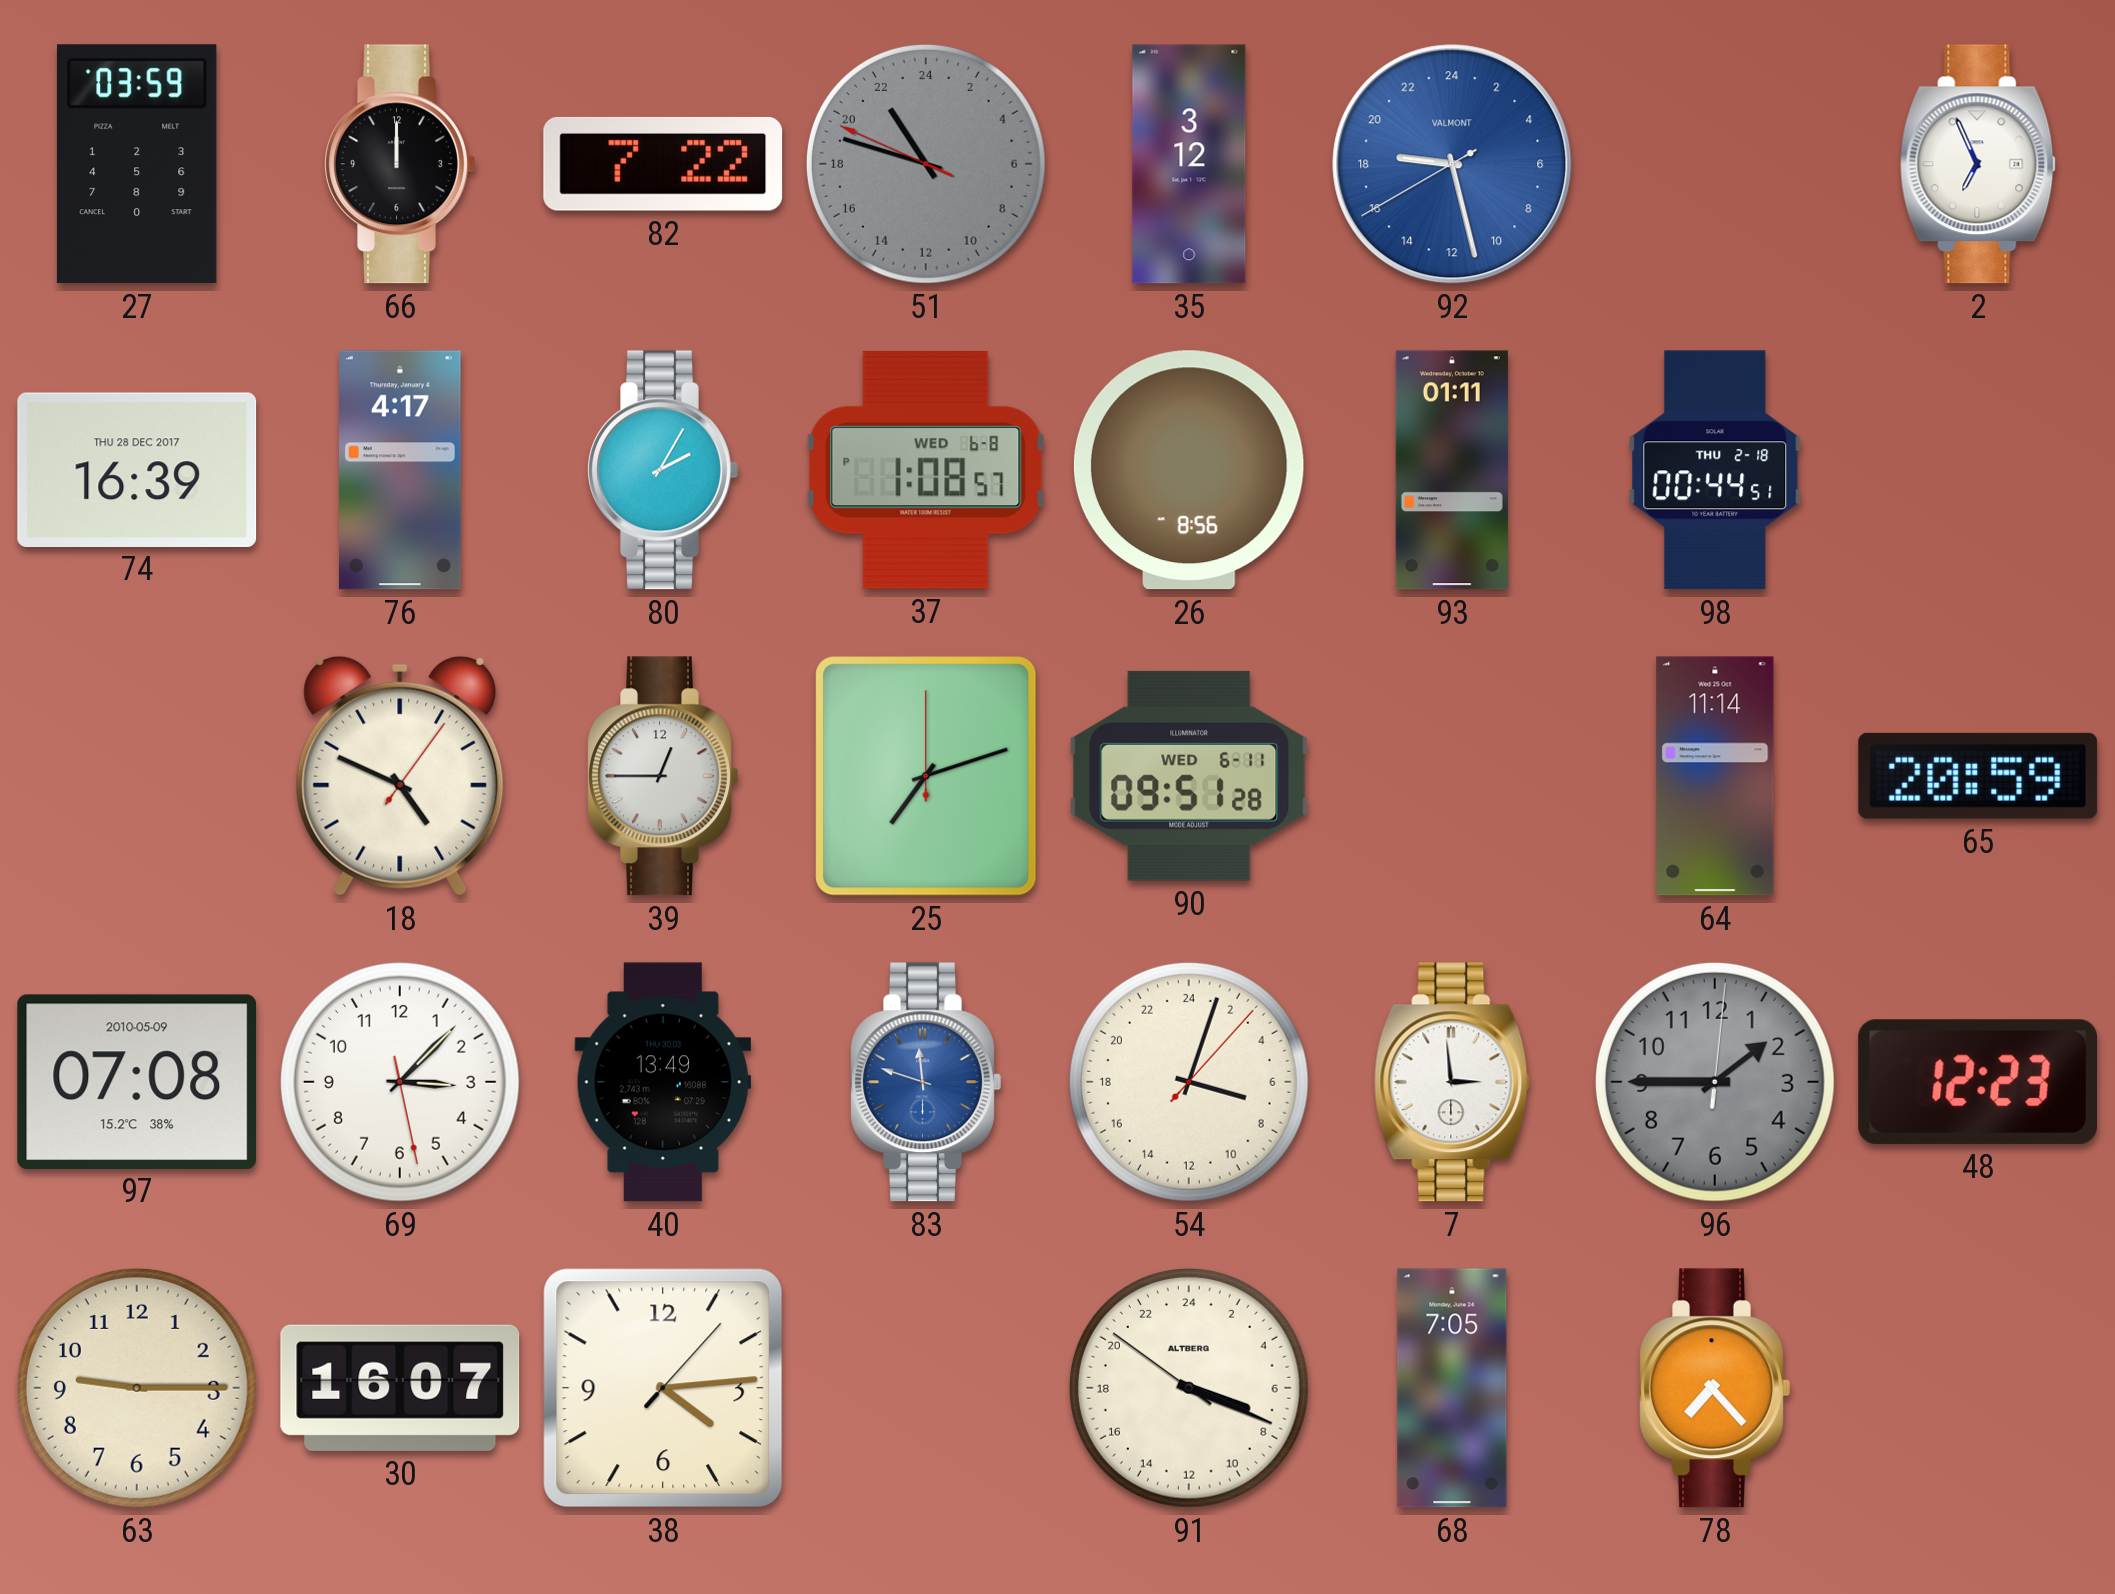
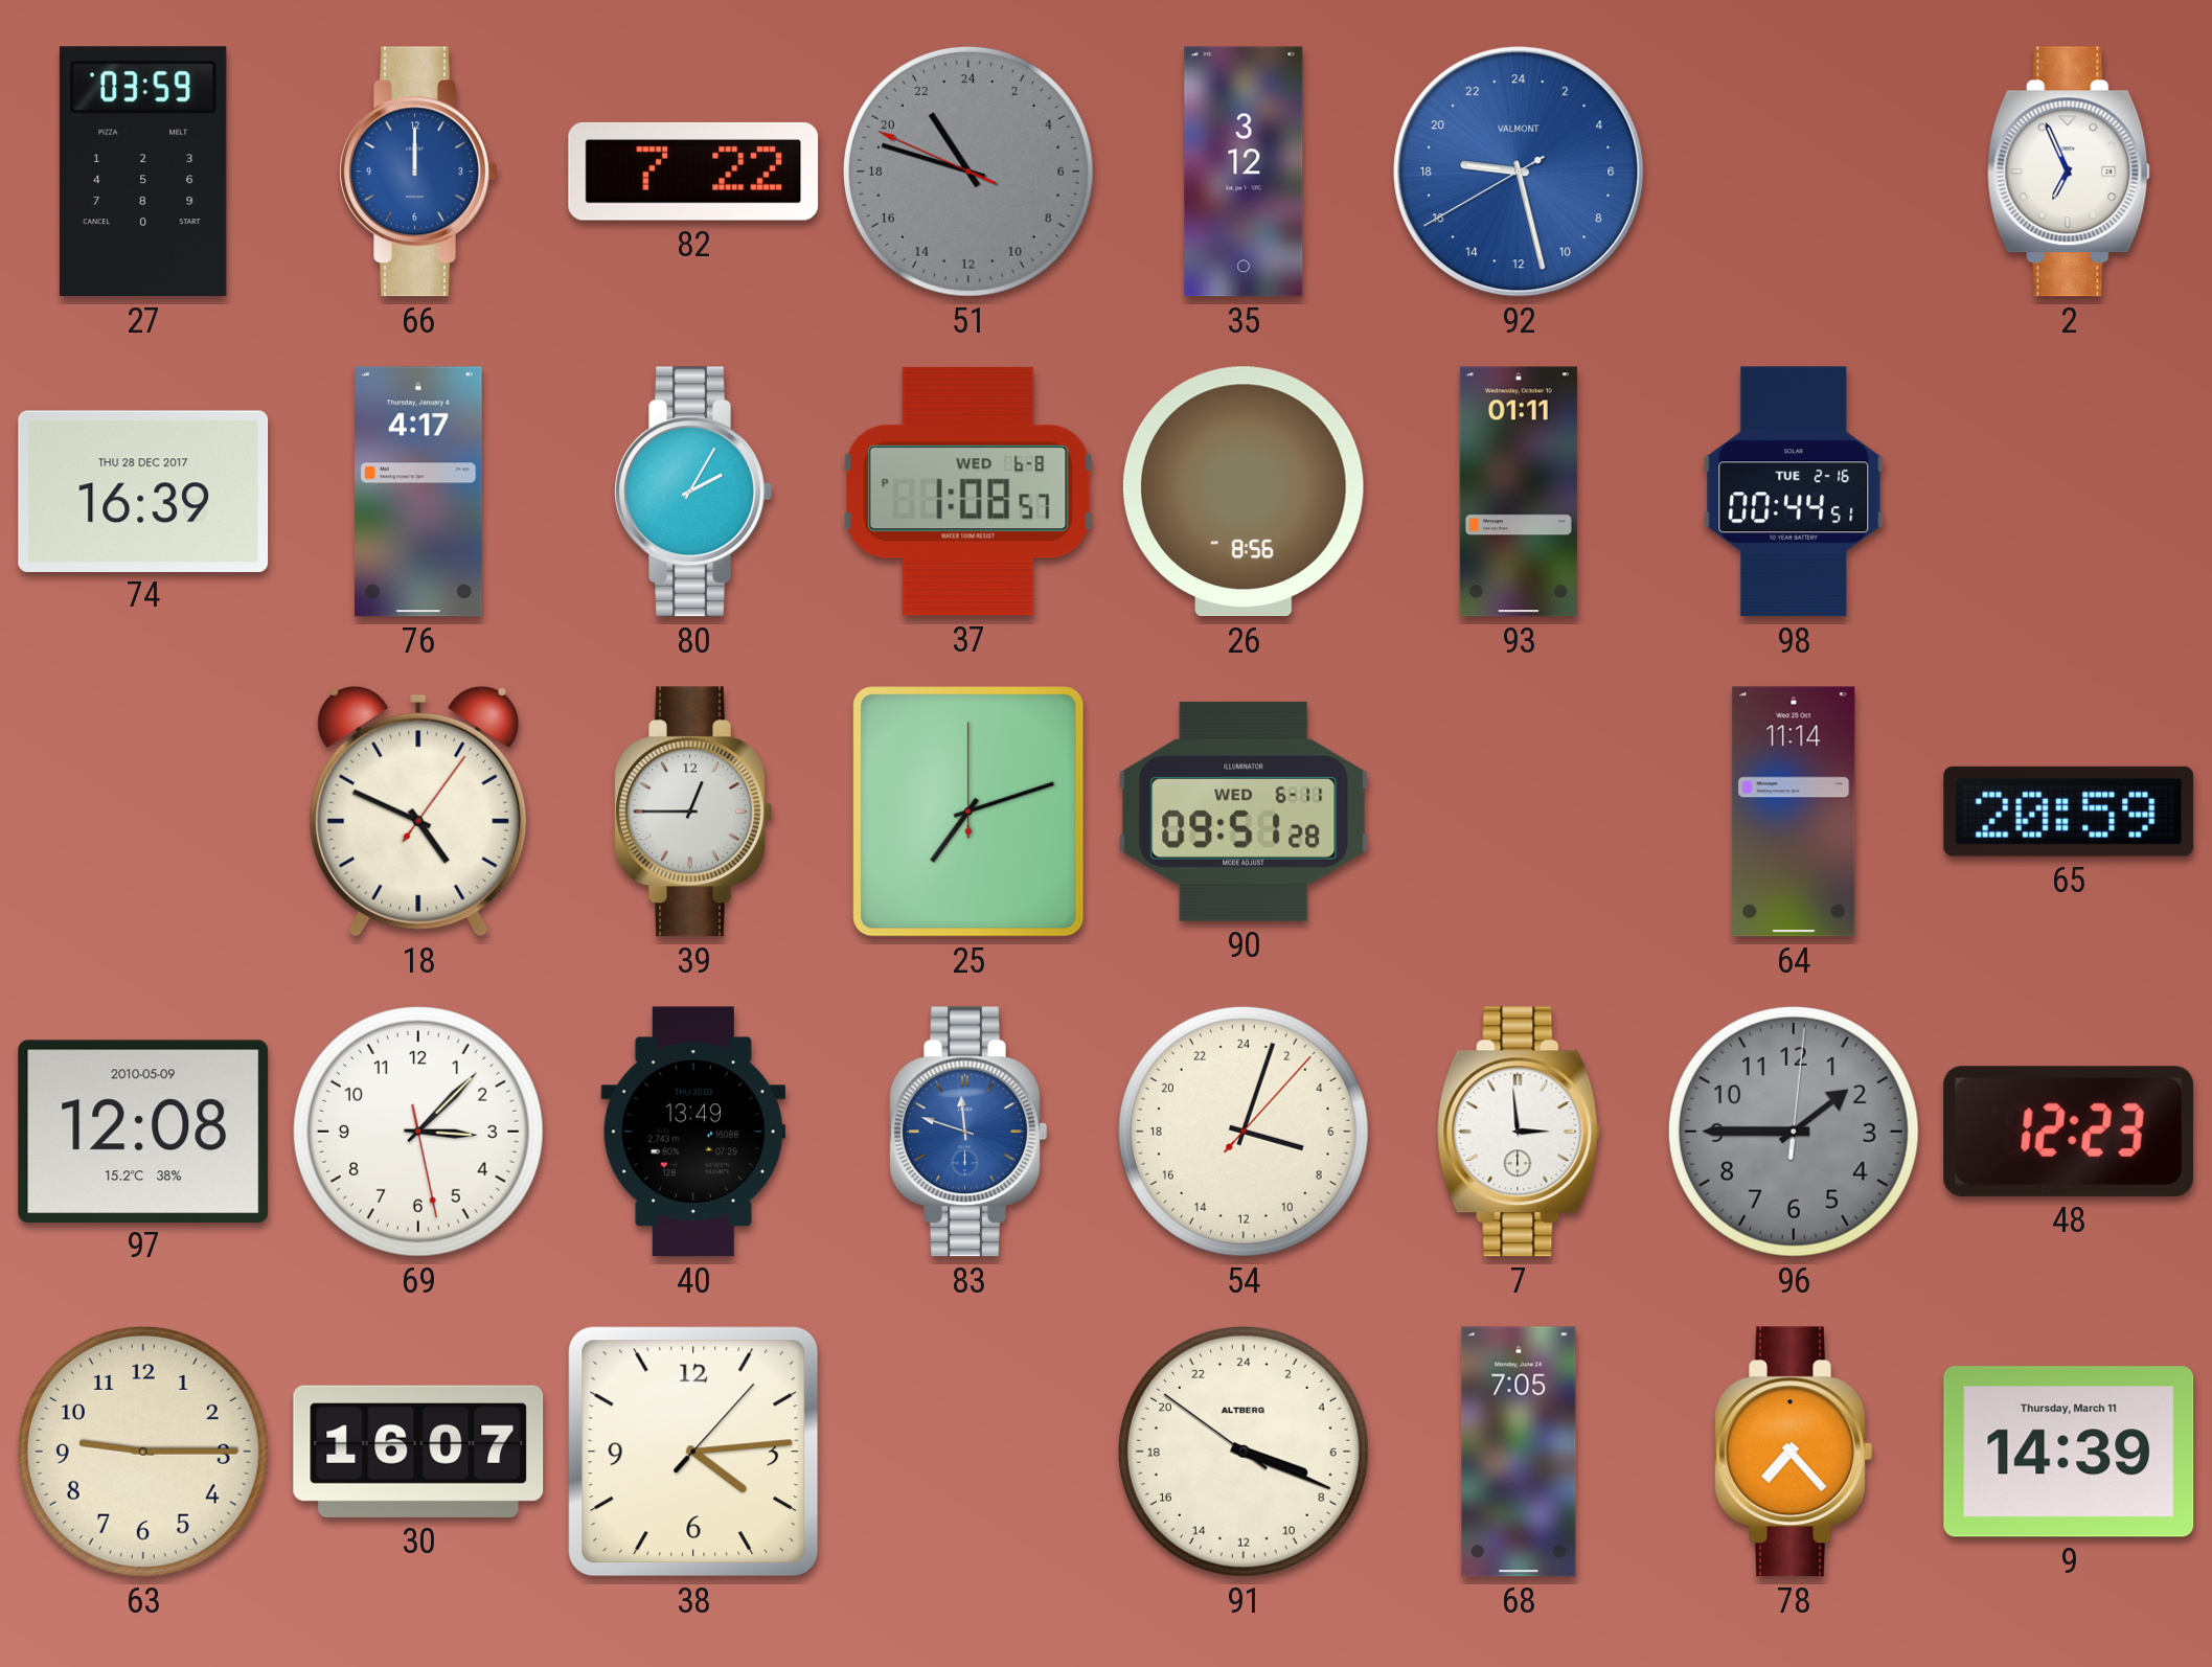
66 dial: black -> blue
98 date: THU 2-18 -> TUE 2-16
97: 07:08 -> 12:08
9: none -> 14:39
